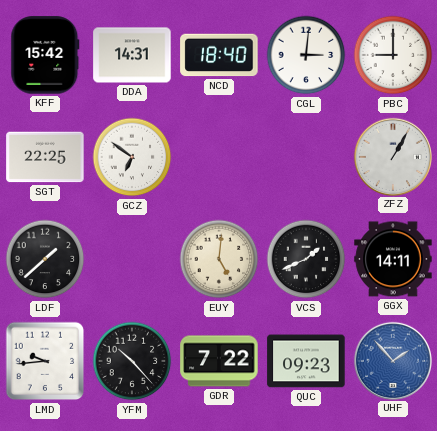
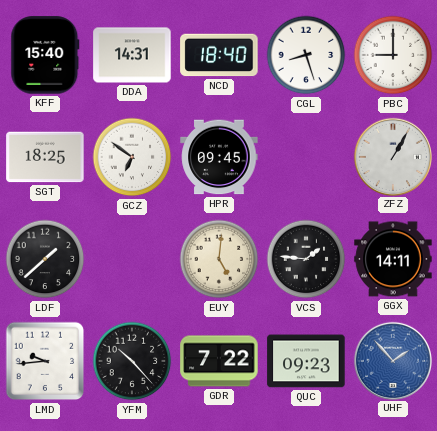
KFF: 15:42 -> 15:40
CGL: 3:01 -> 8:27
SGT: 22:25 -> 18:25
HPR: none -> 09:45
VCS: 1:41 -> 1:46
